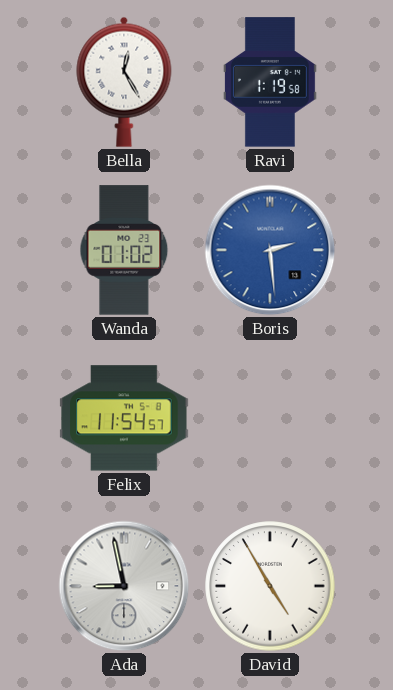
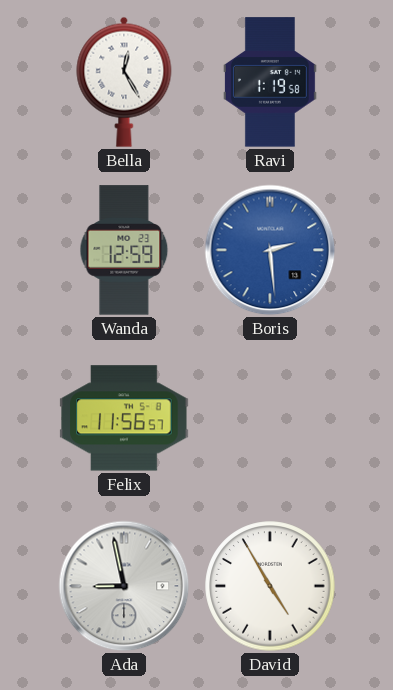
Wanda: 01:02 -> 12:59
Felix: 11:54 -> 11:56
